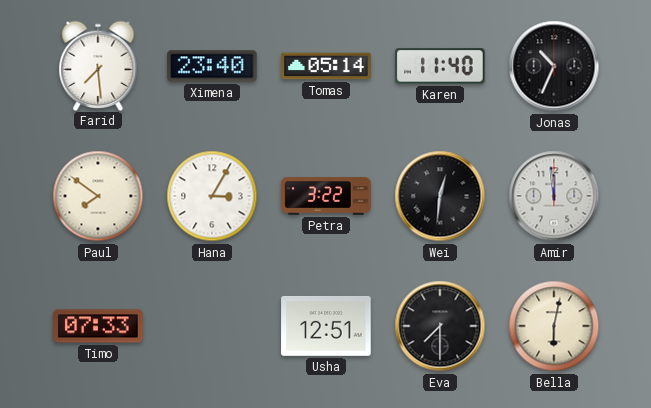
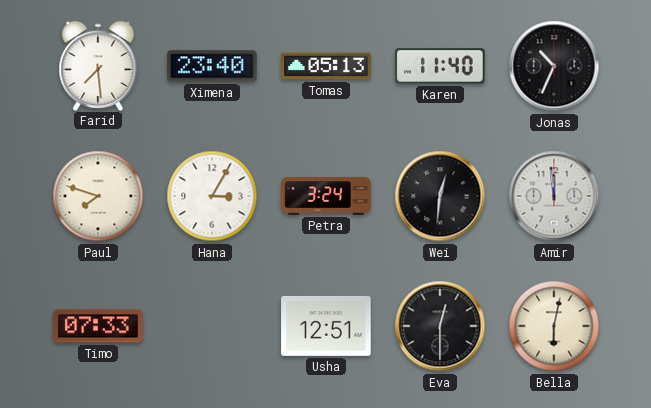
Tomas: 05:14 -> 05:13
Paul: 7:51 -> 7:48
Petra: 3:22 -> 3:24
Eva: 7:30 -> 12:30
